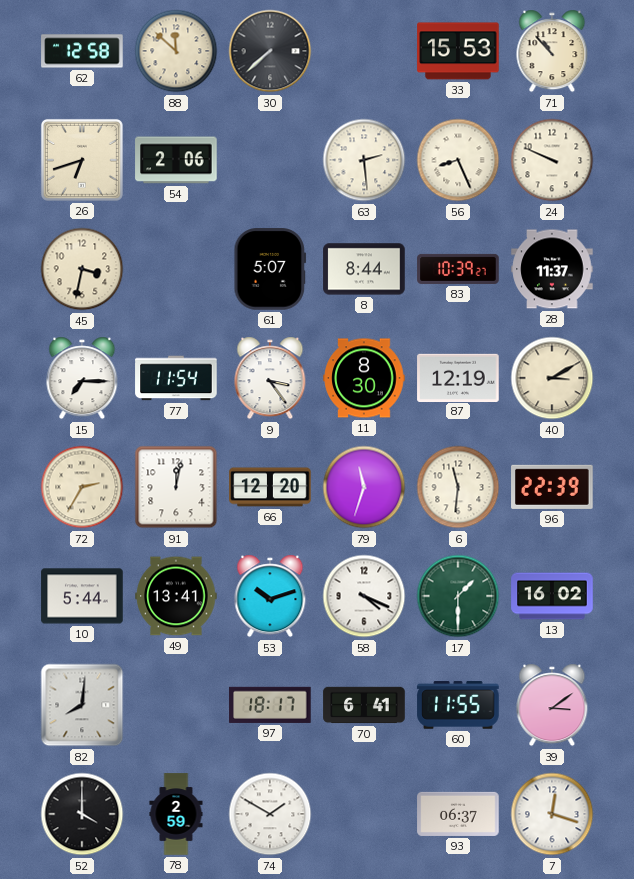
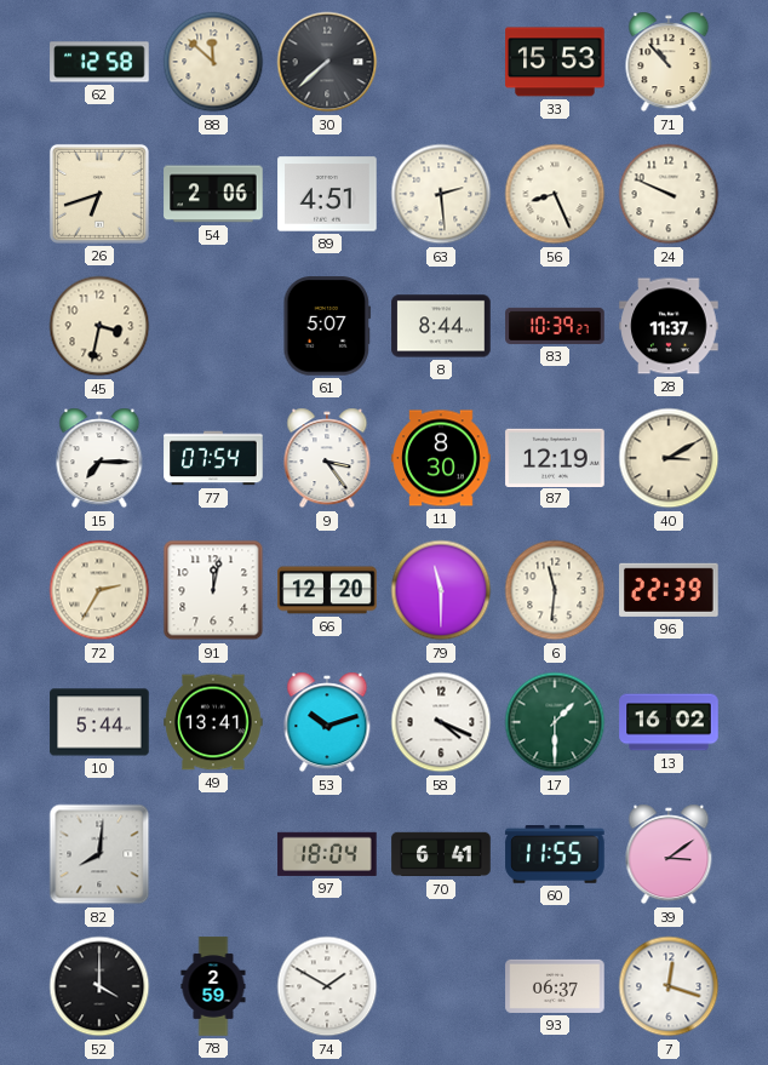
89: none -> 4:51
77: 11:54 -> 07:54
79: 11:33 -> 11:30
97: 18:17 -> 18:04
